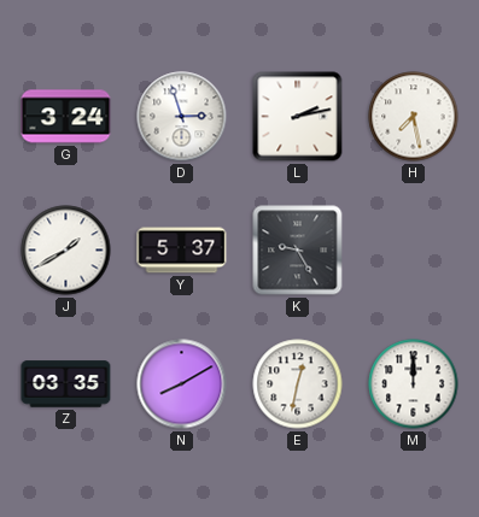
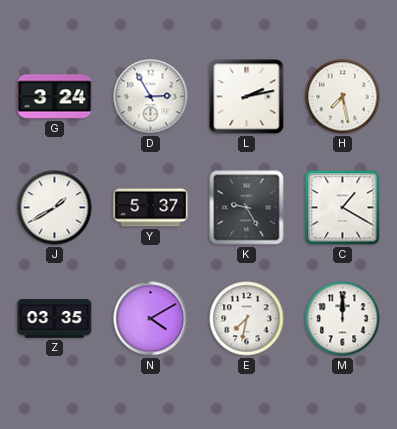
D: 2:57 -> 2:55
C: none -> 1:20
N: 8:10 -> 4:10
E: 12:32 -> 7:32
